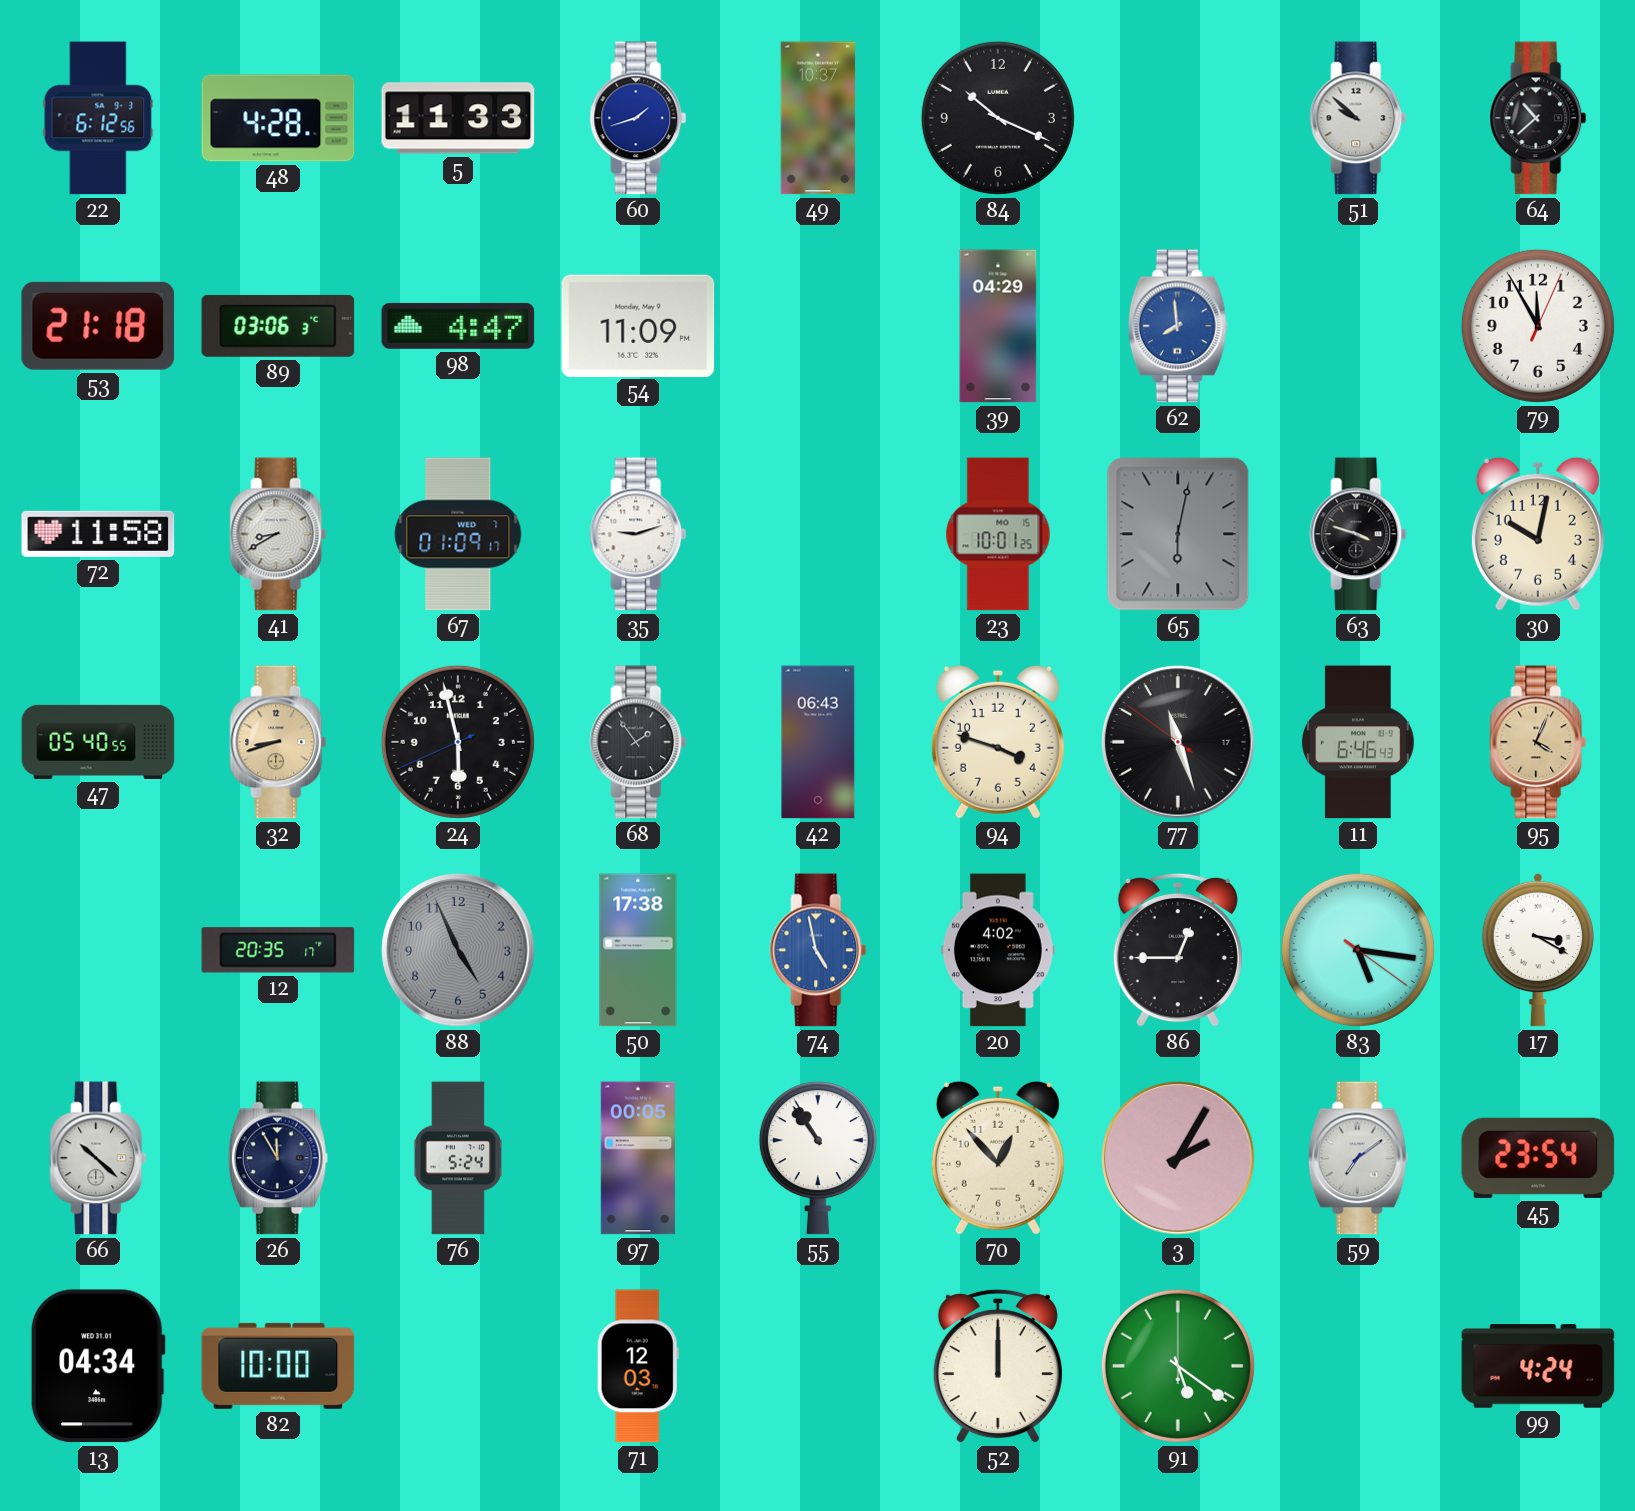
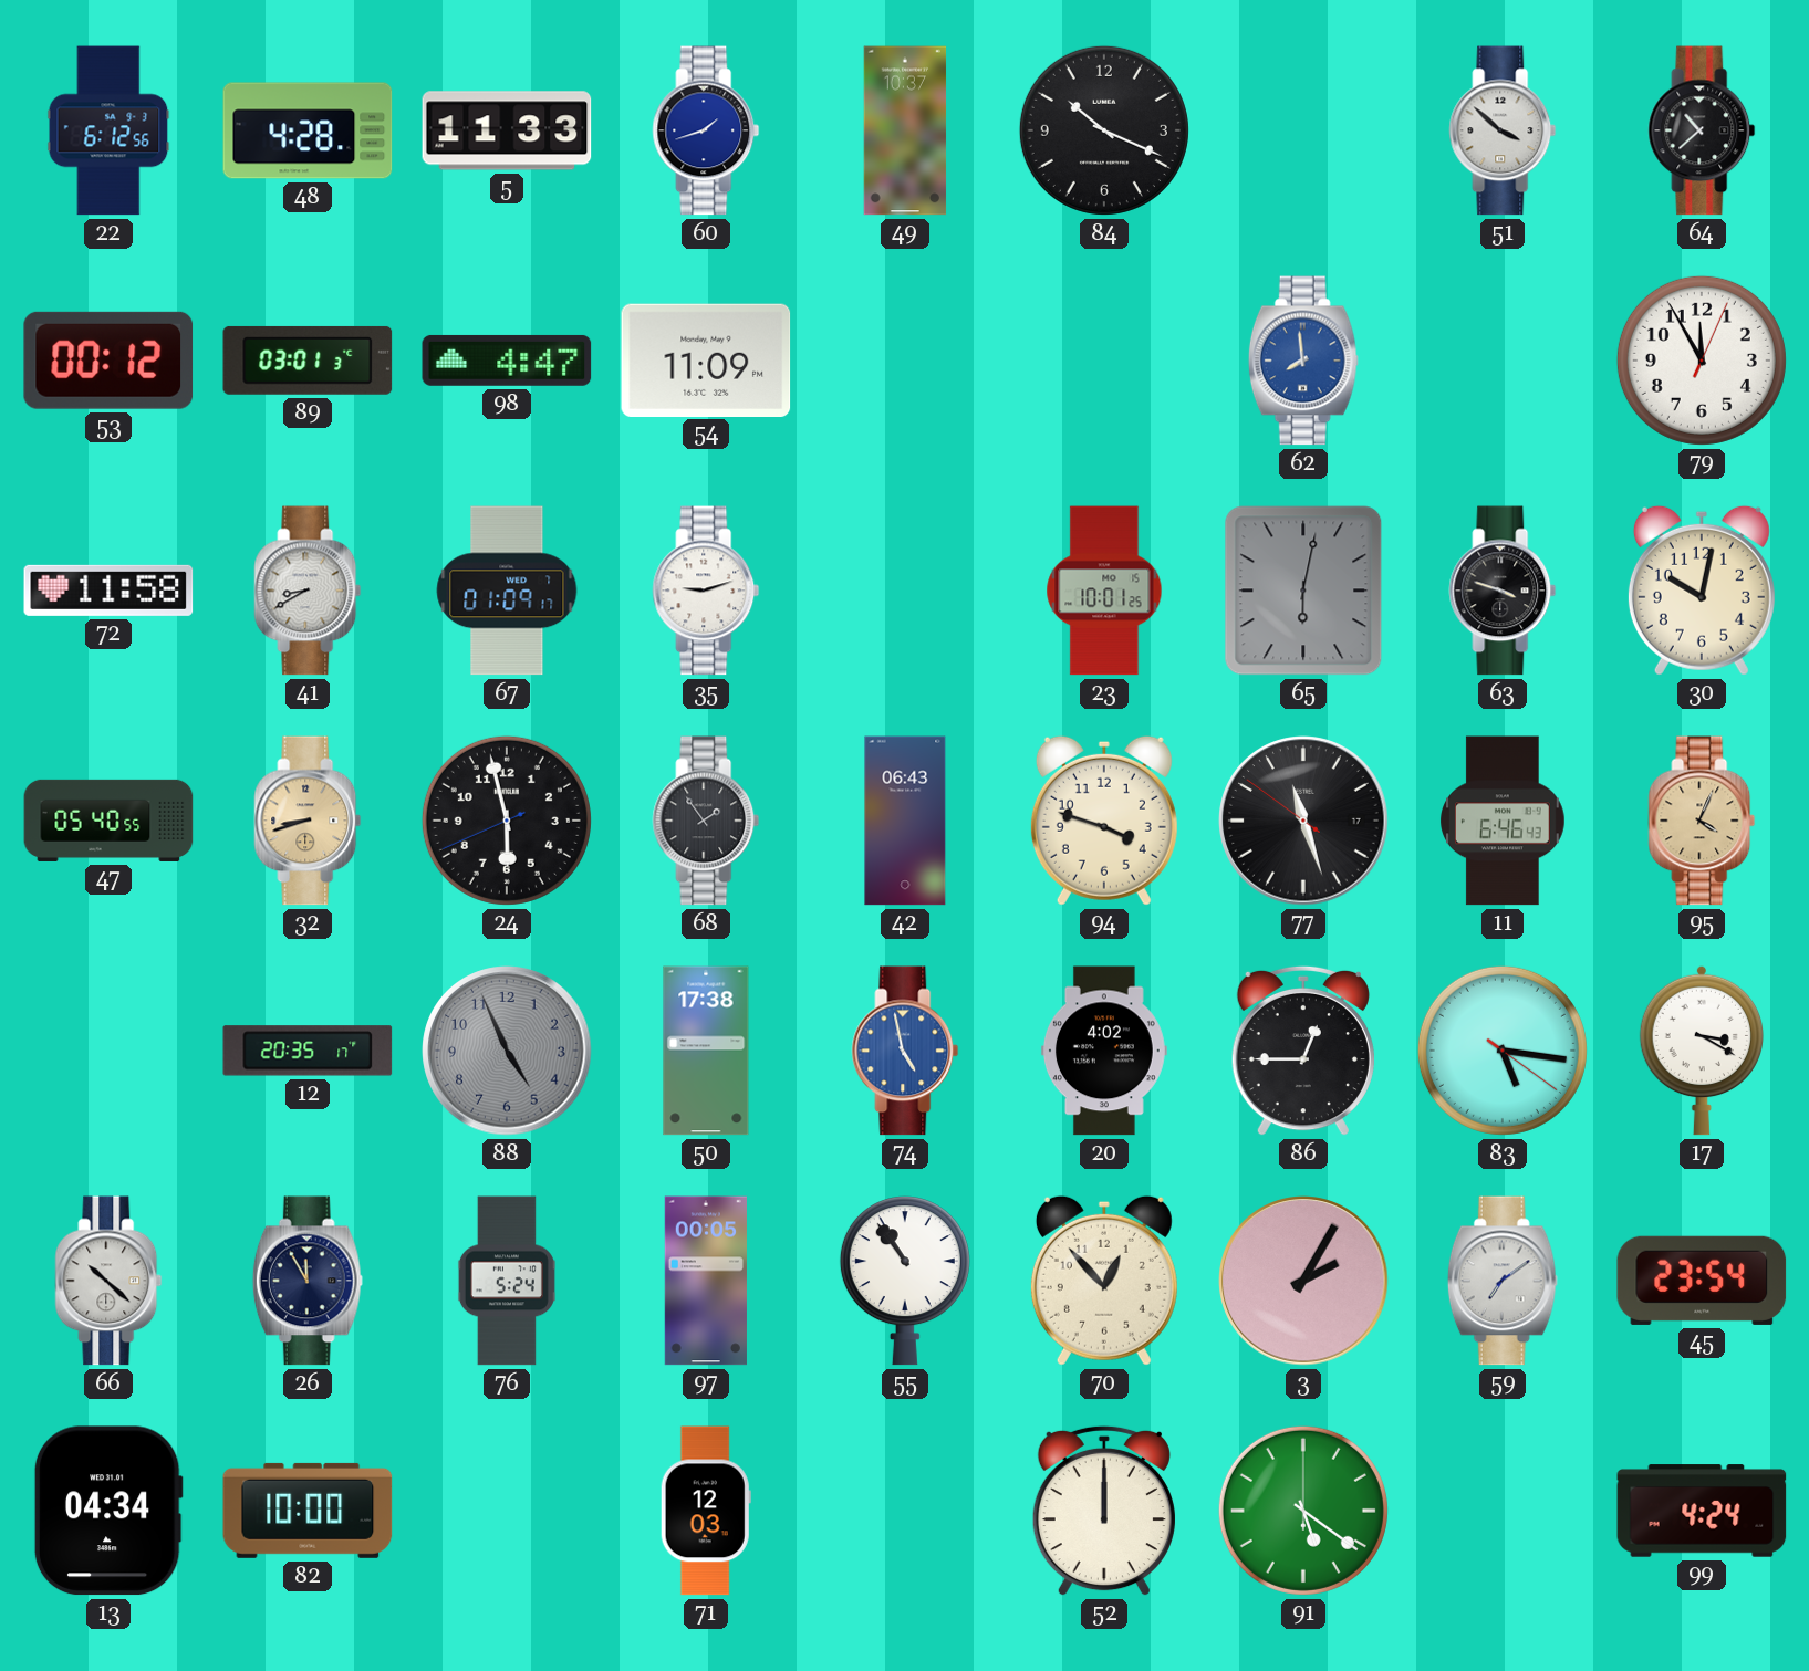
51: 9:52 -> 3:52
53: 21:18 -> 00:12
89: 03:06 -> 03:01
39: 04:29 -> none
